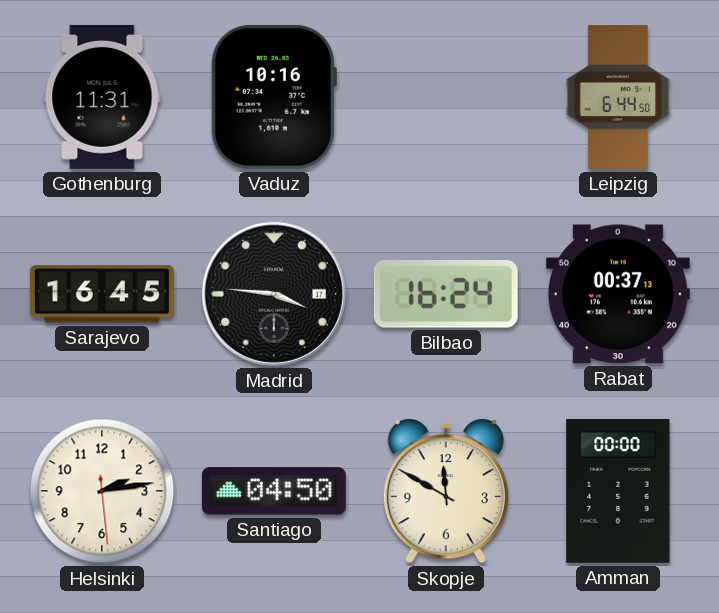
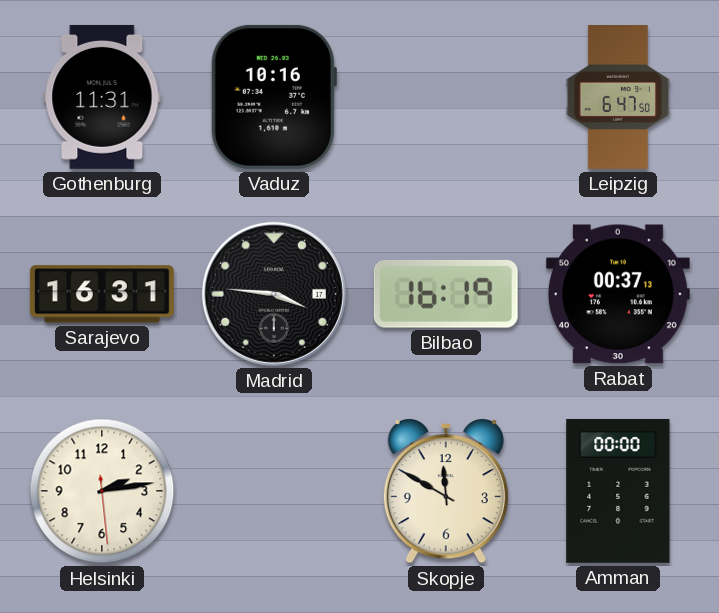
Leipzig: 6:44 -> 6:47
Sarajevo: 16:45 -> 16:31
Bilbao: 16:24 -> 16:19
Santiago: 04:50 -> none
